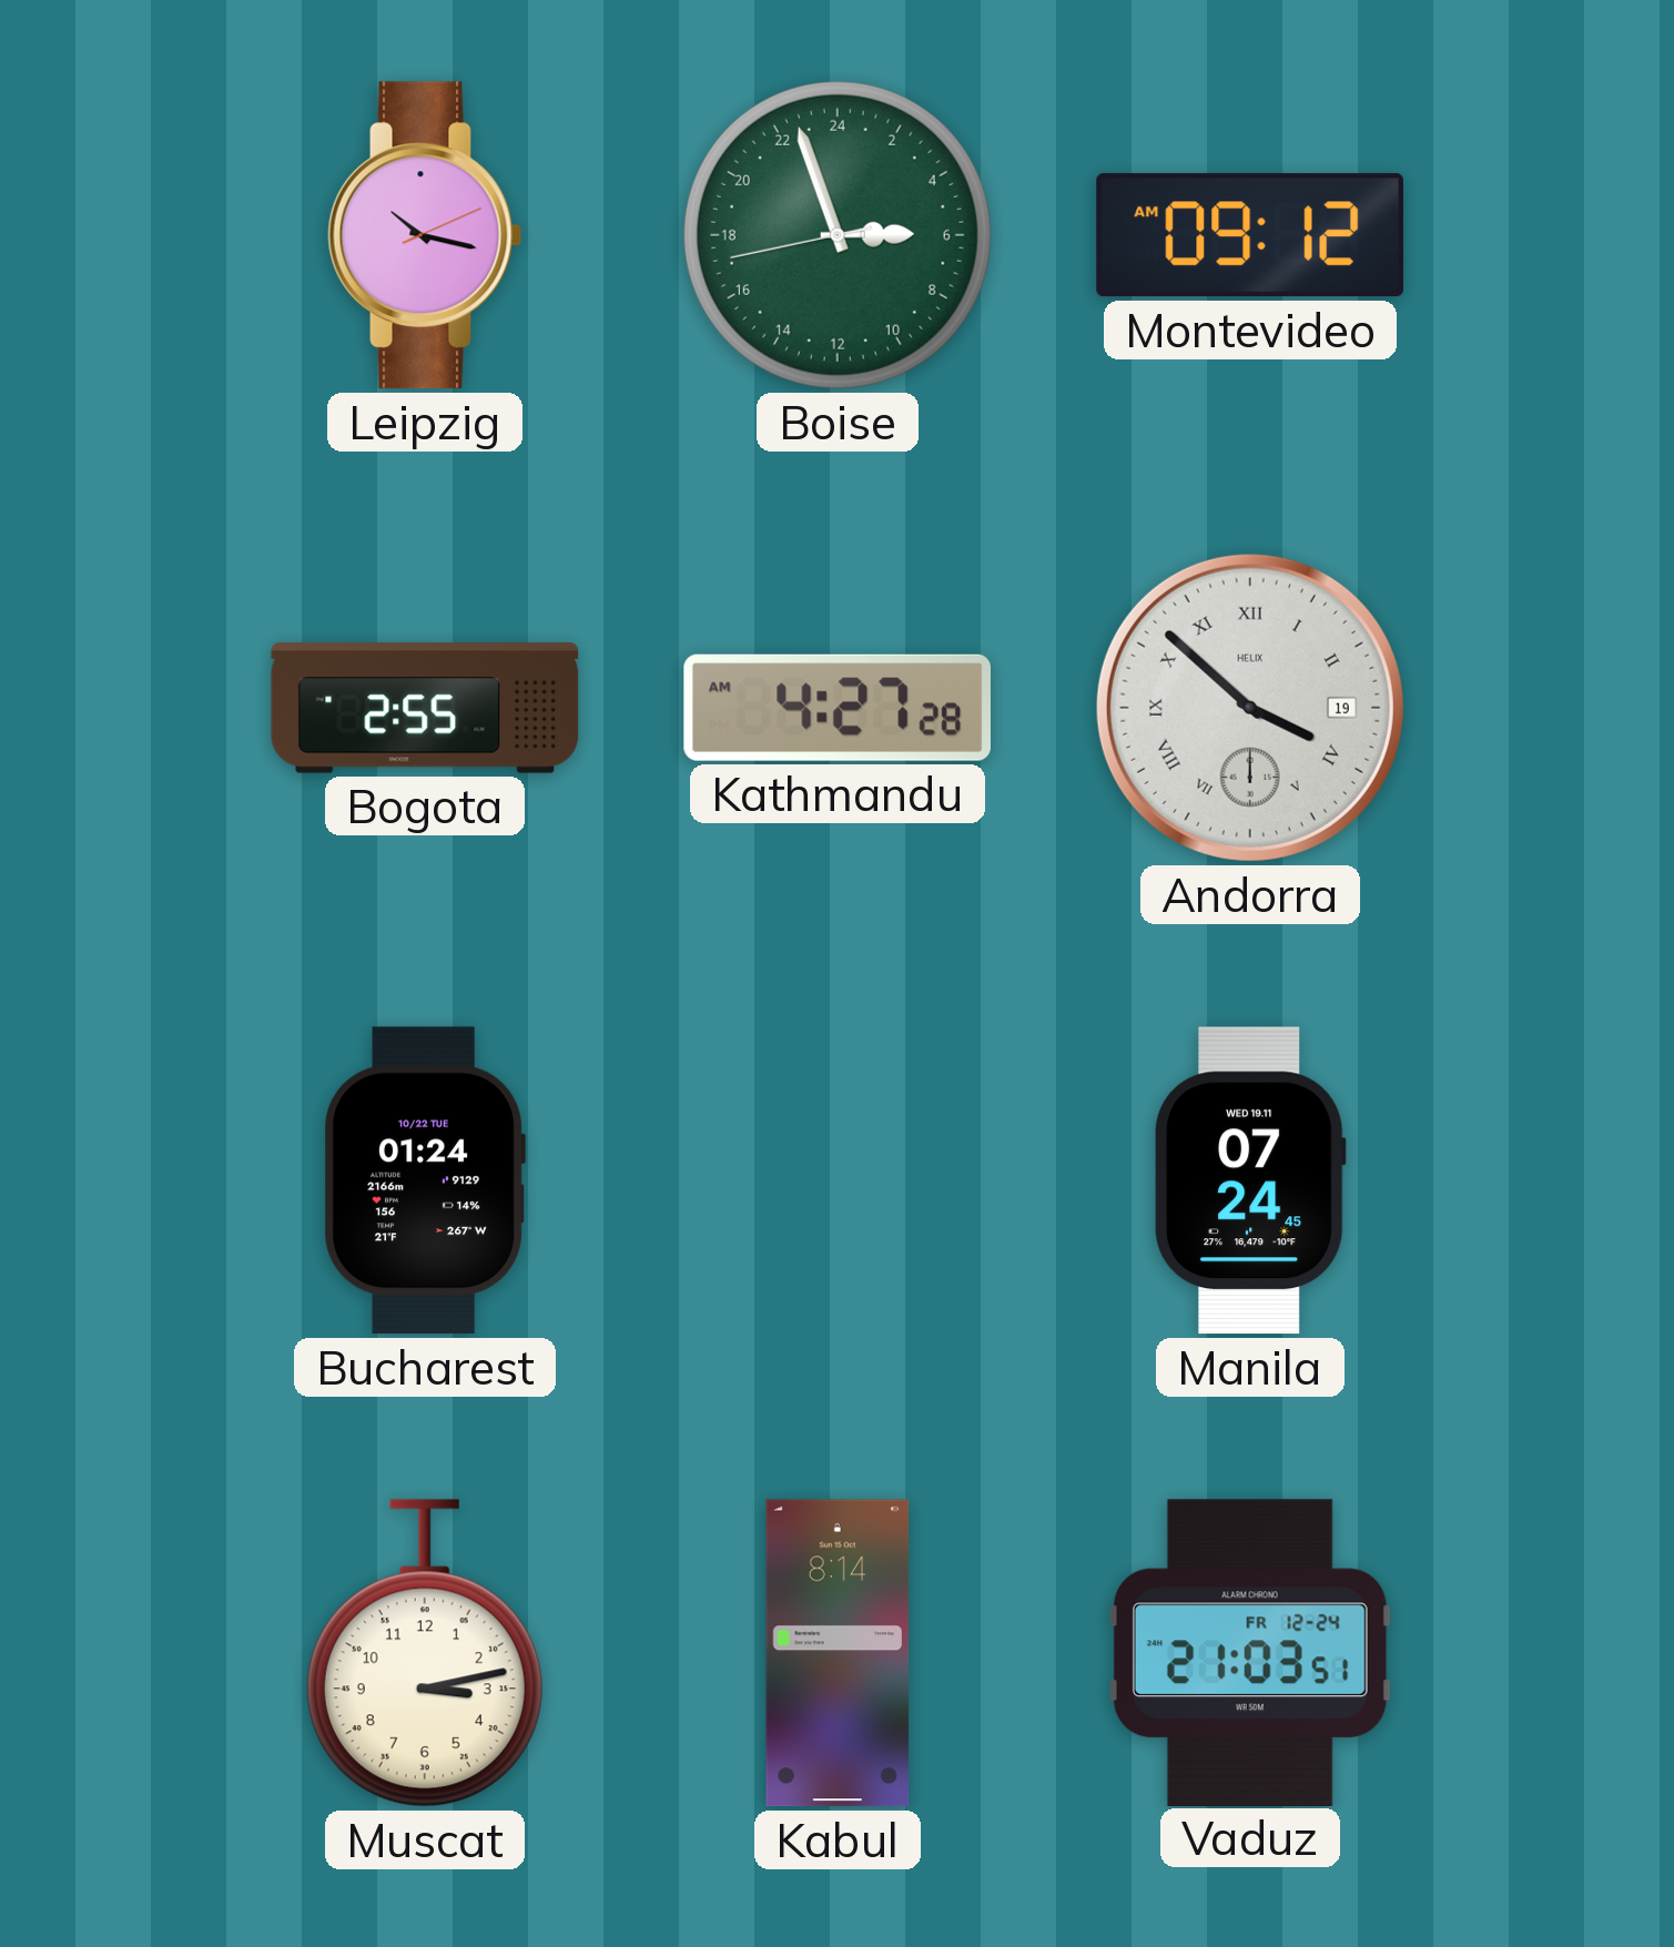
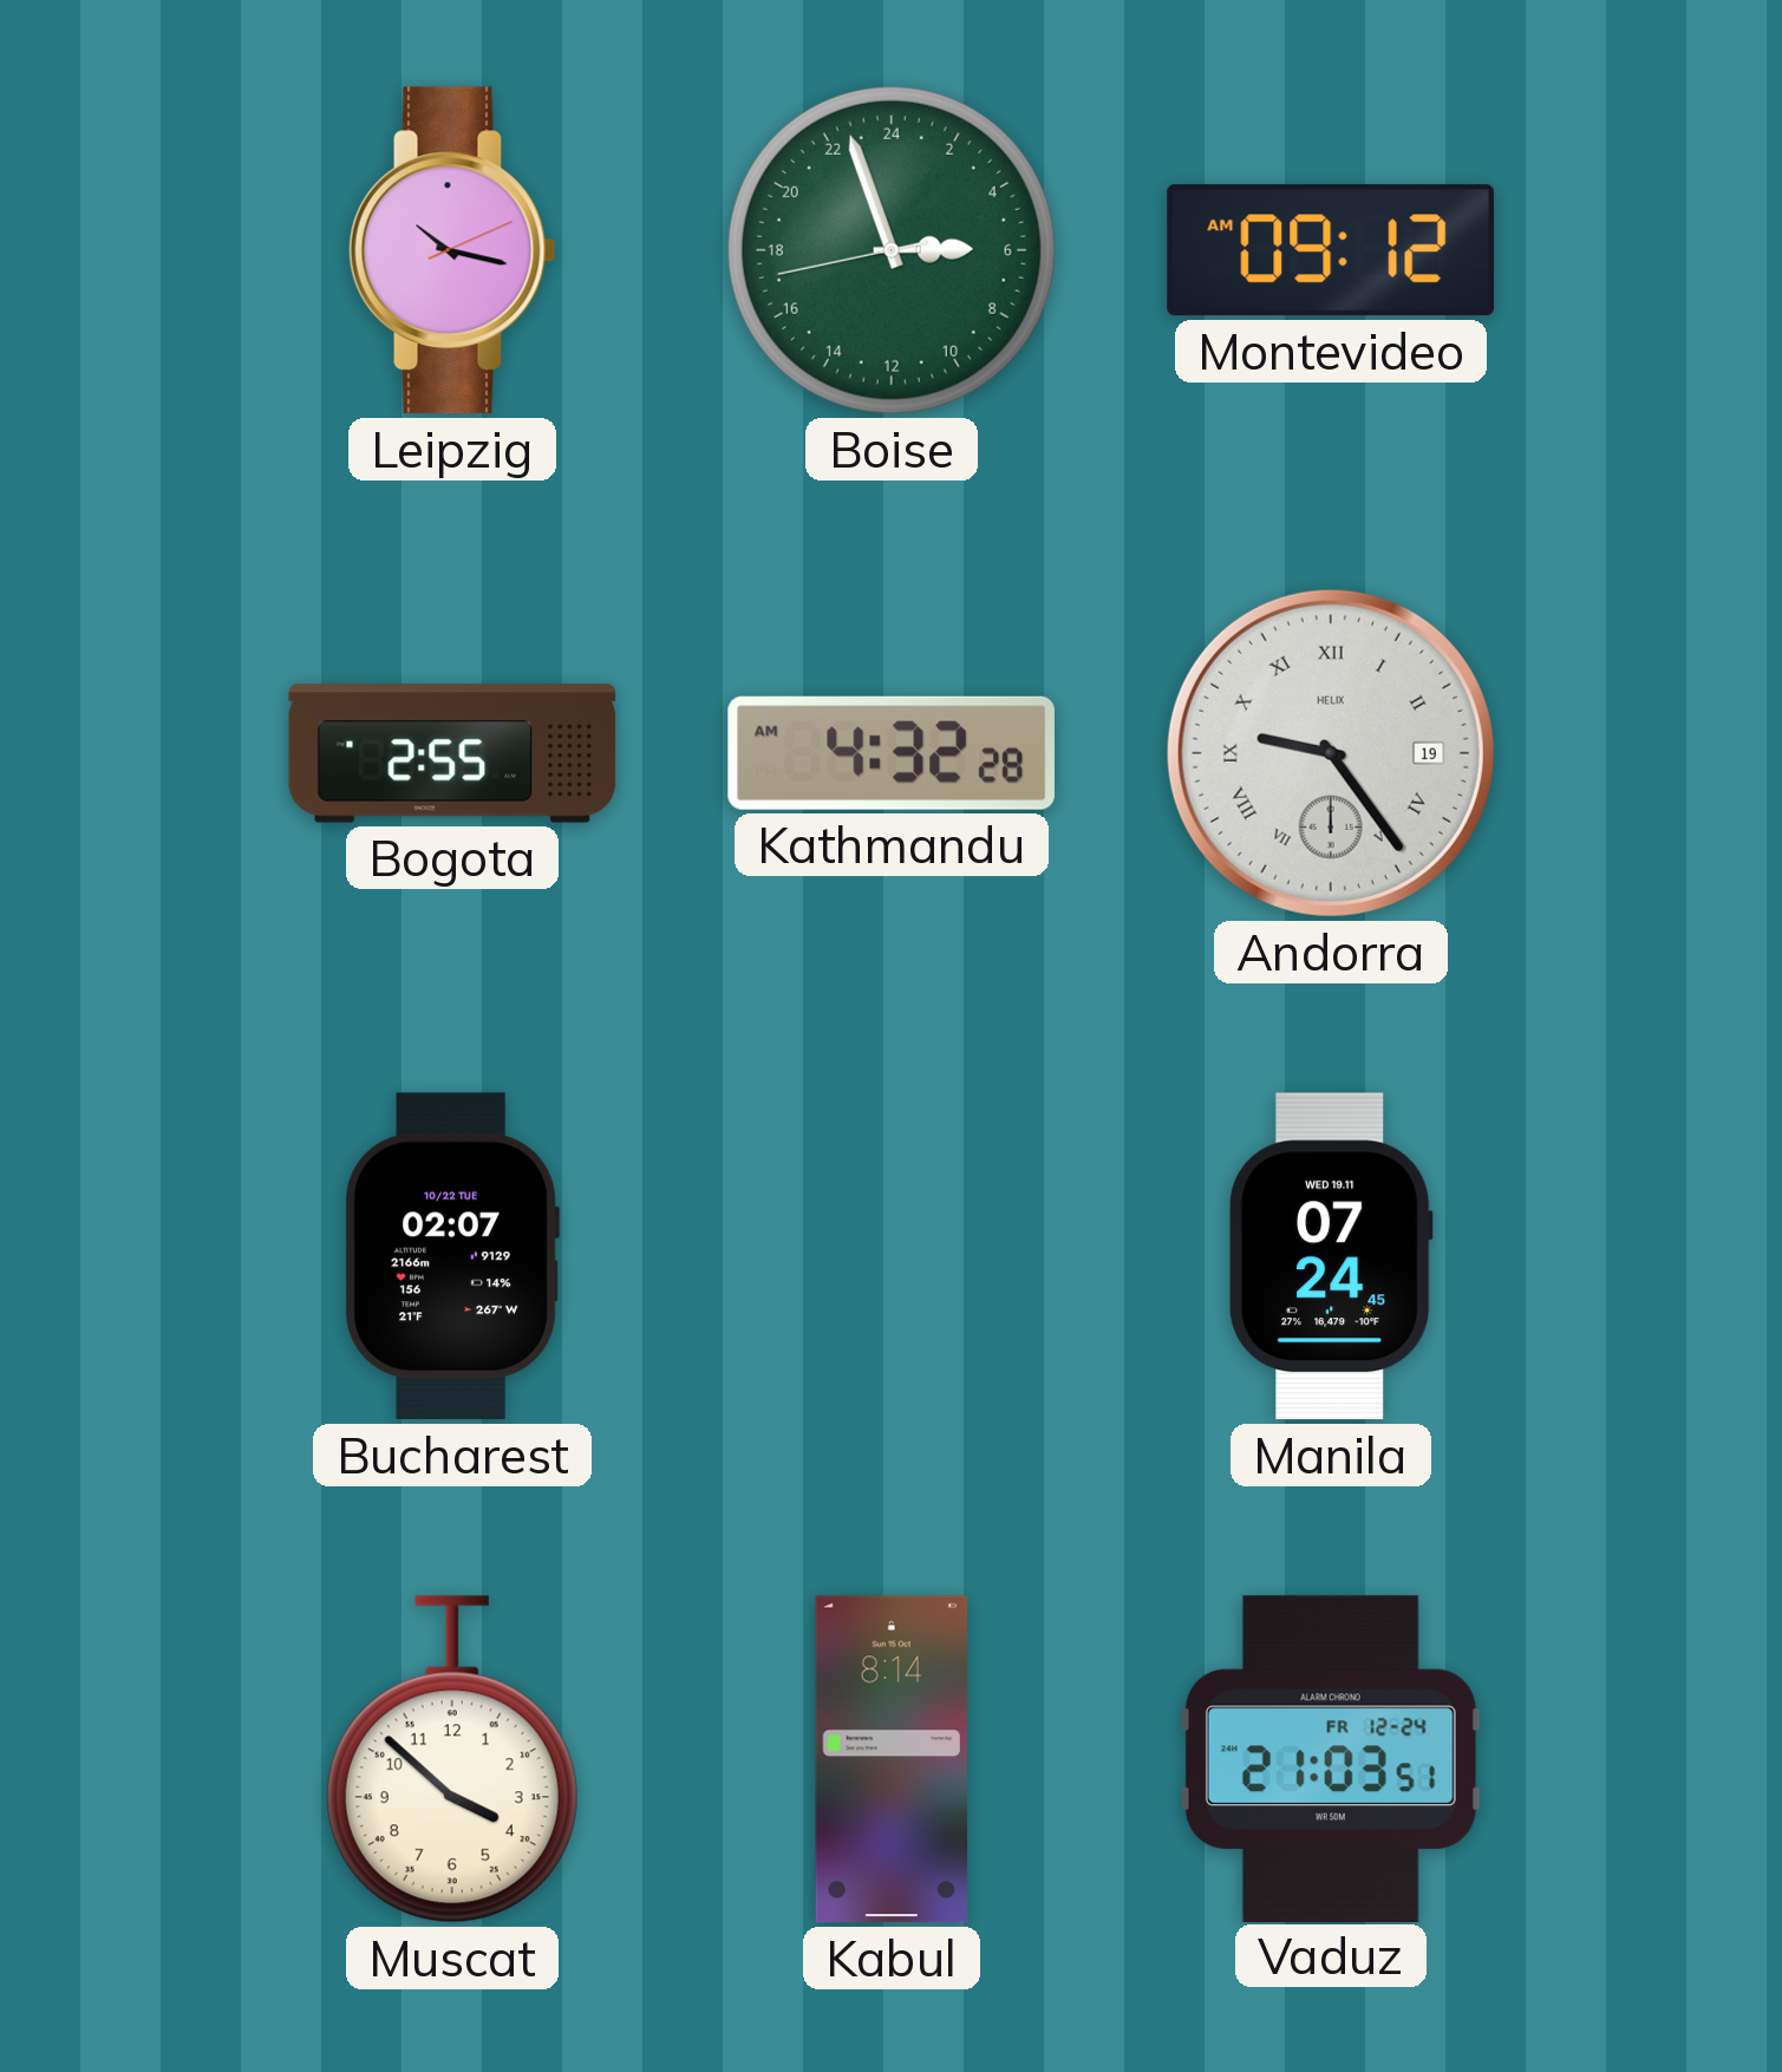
Kathmandu: 4:27 -> 4:32
Andorra: 3:52 -> 9:24
Bucharest: 01:24 -> 02:07
Muscat: 3:13 -> 3:52
